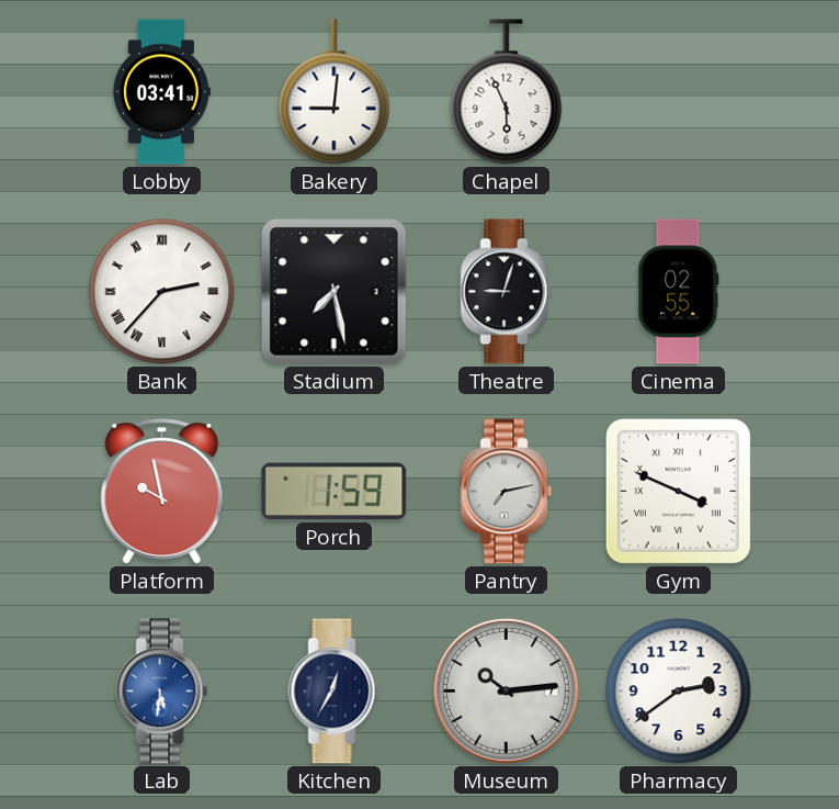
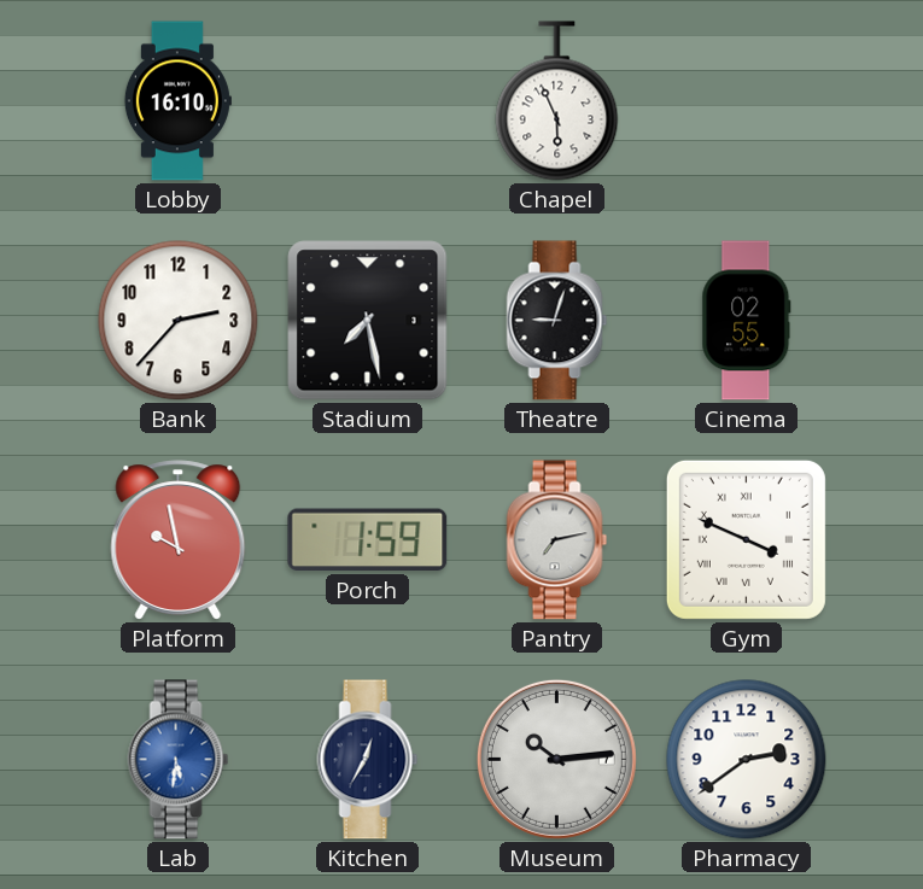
Lobby: 03:41 -> 16:10
Bakery: 9:01 -> none
Bank numerals: Roman -> Arabic
